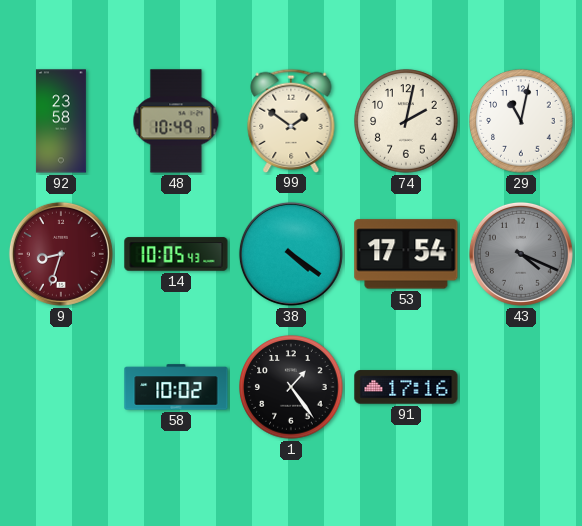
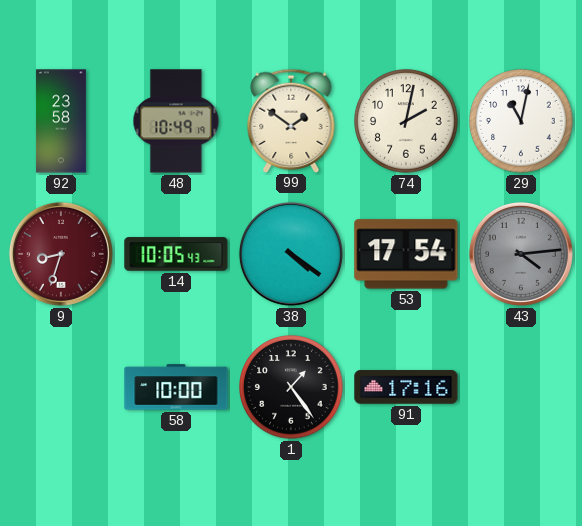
43: 4:19 -> 4:14
58: 10:02 -> 10:00
